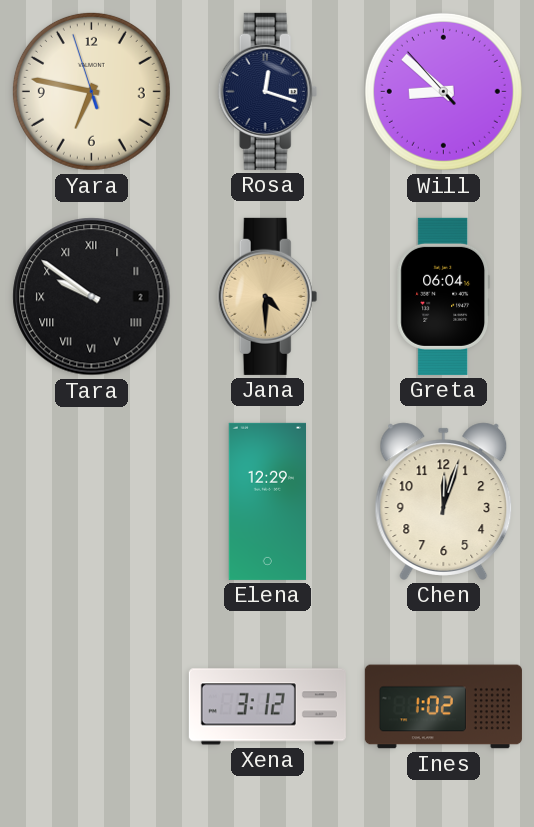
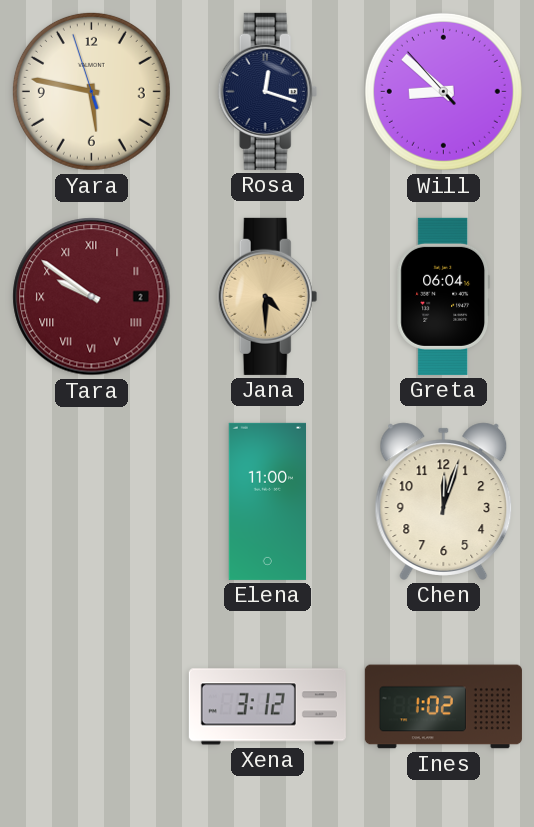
Yara: 6:46 -> 5:46
Tara dial: black -> burgundy
Elena: 12:29 -> 11:00
